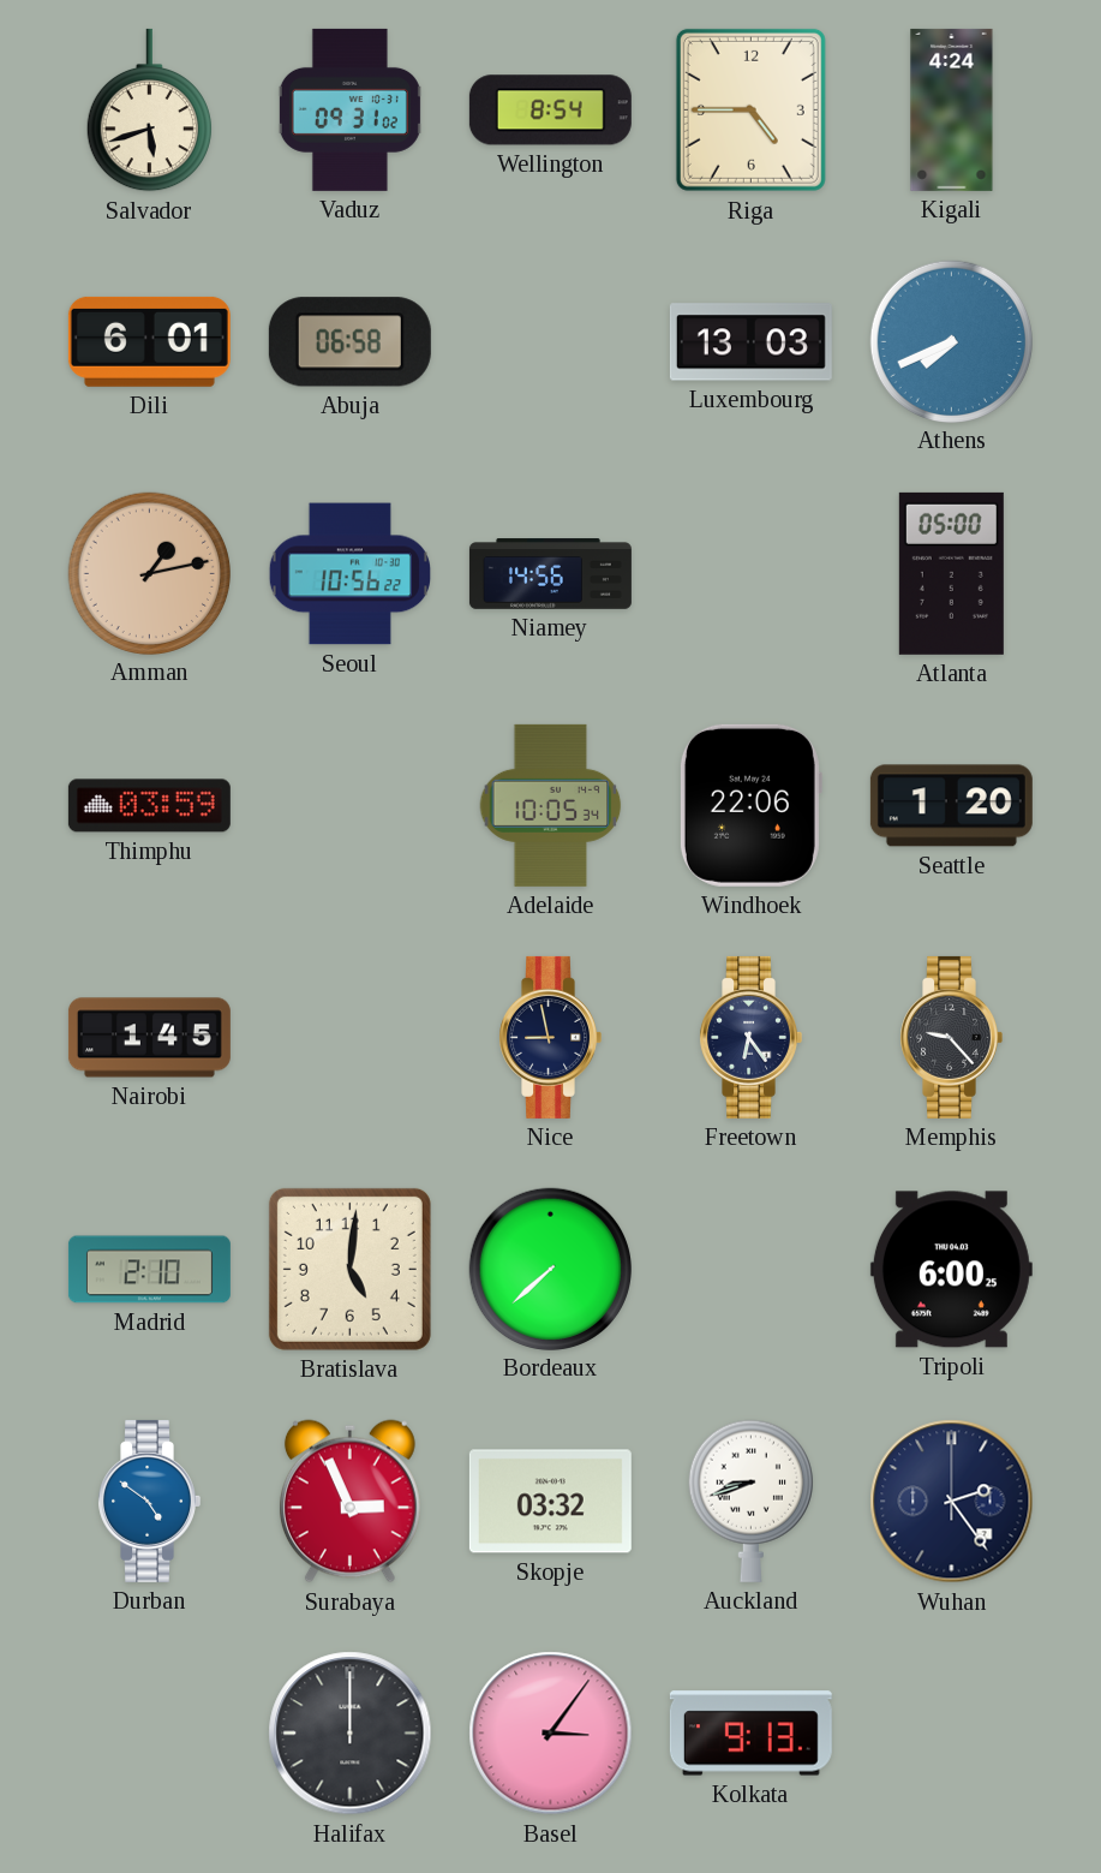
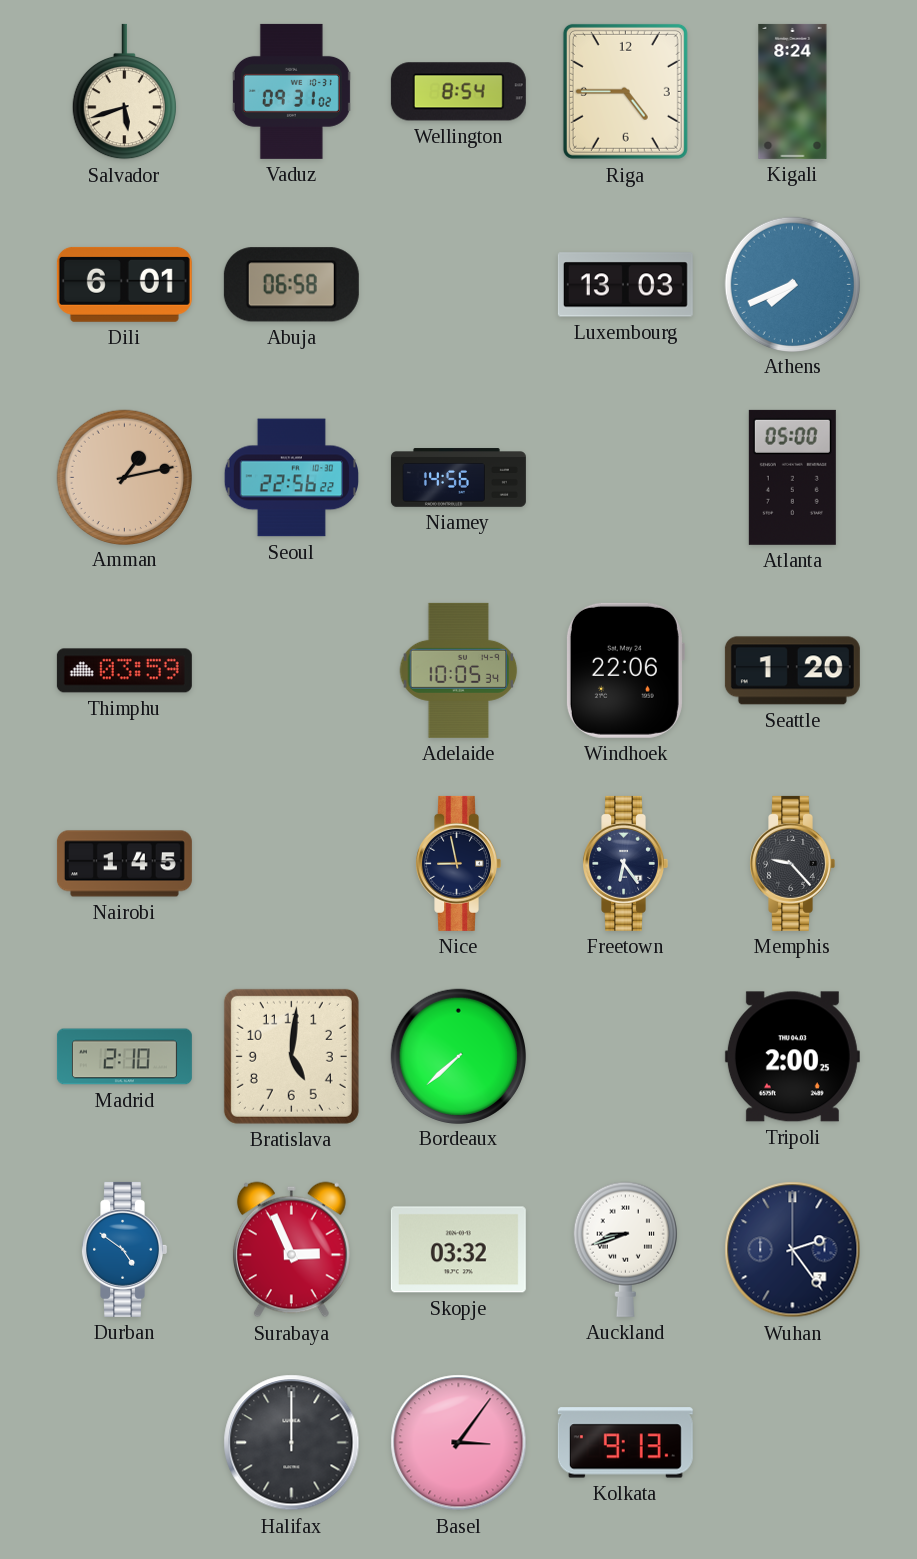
Kigali: 4:24 -> 8:24
Seoul: 10:56 -> 22:56
Tripoli: 6:00 -> 2:00
